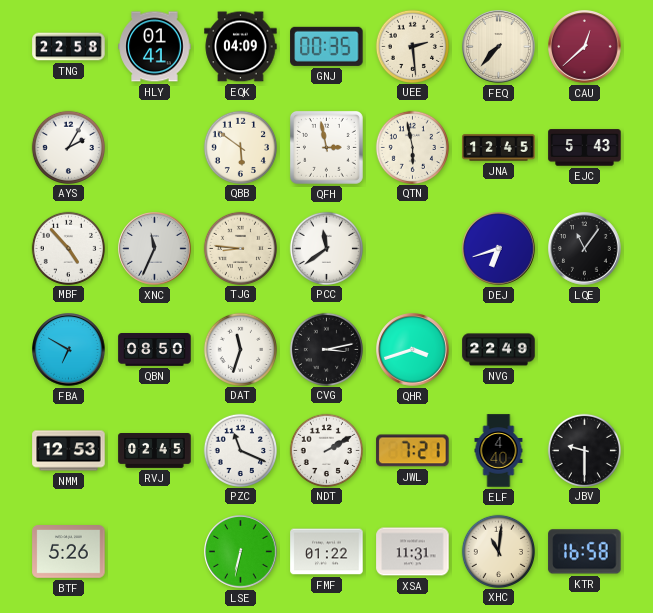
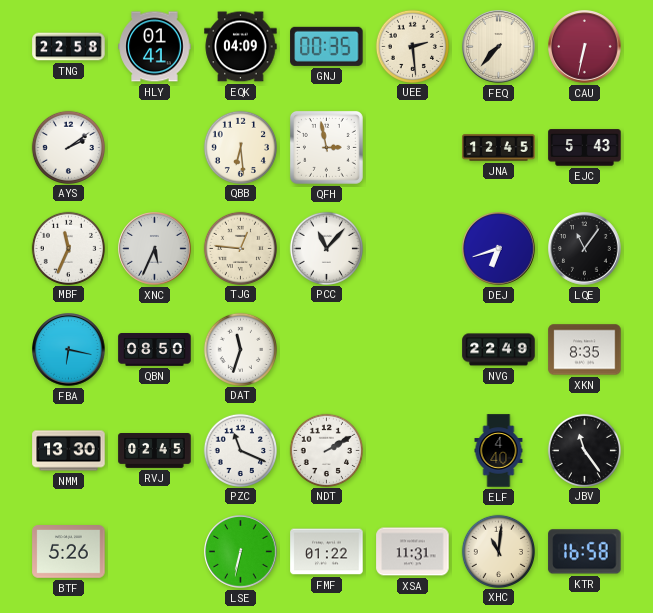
CAU: 12:38 -> 6:32
AYS: 2:05 -> 2:09
QBB: 5:51 -> 6:29
QTN: 5:58 -> none
MBF: 4:53 -> 11:34
XNC: 11:34 -> 5:34
TJG: 8:46 -> 12:46
PCC: 11:39 -> 11:07
FBA: 6:50 -> 6:17
CVG: 3:13 -> none
QHR: 3:42 -> none
XKN: none -> 8:35
NMM: 12:53 -> 13:30
JWL: 7:21 -> none
JBV: 9:30 -> 11:24
